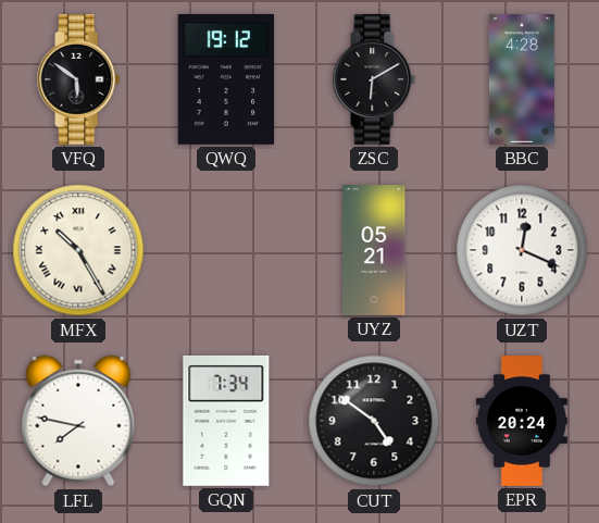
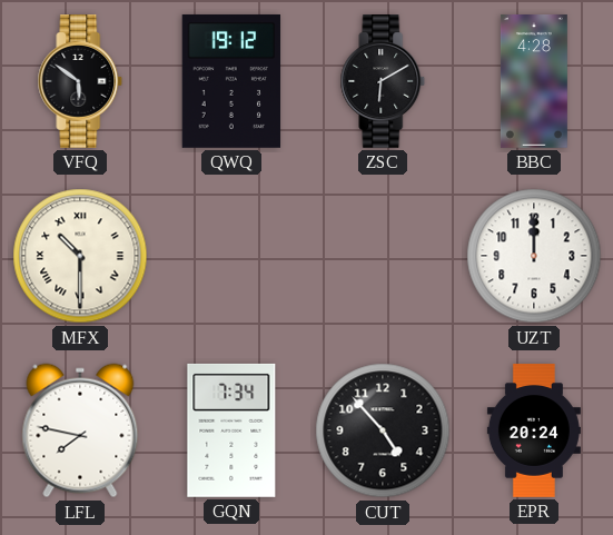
MFX: 10:25 -> 10:30
UYZ: 05:21 -> none
UZT: 12:19 -> 12:00
CUT: 4:51 -> 4:53
